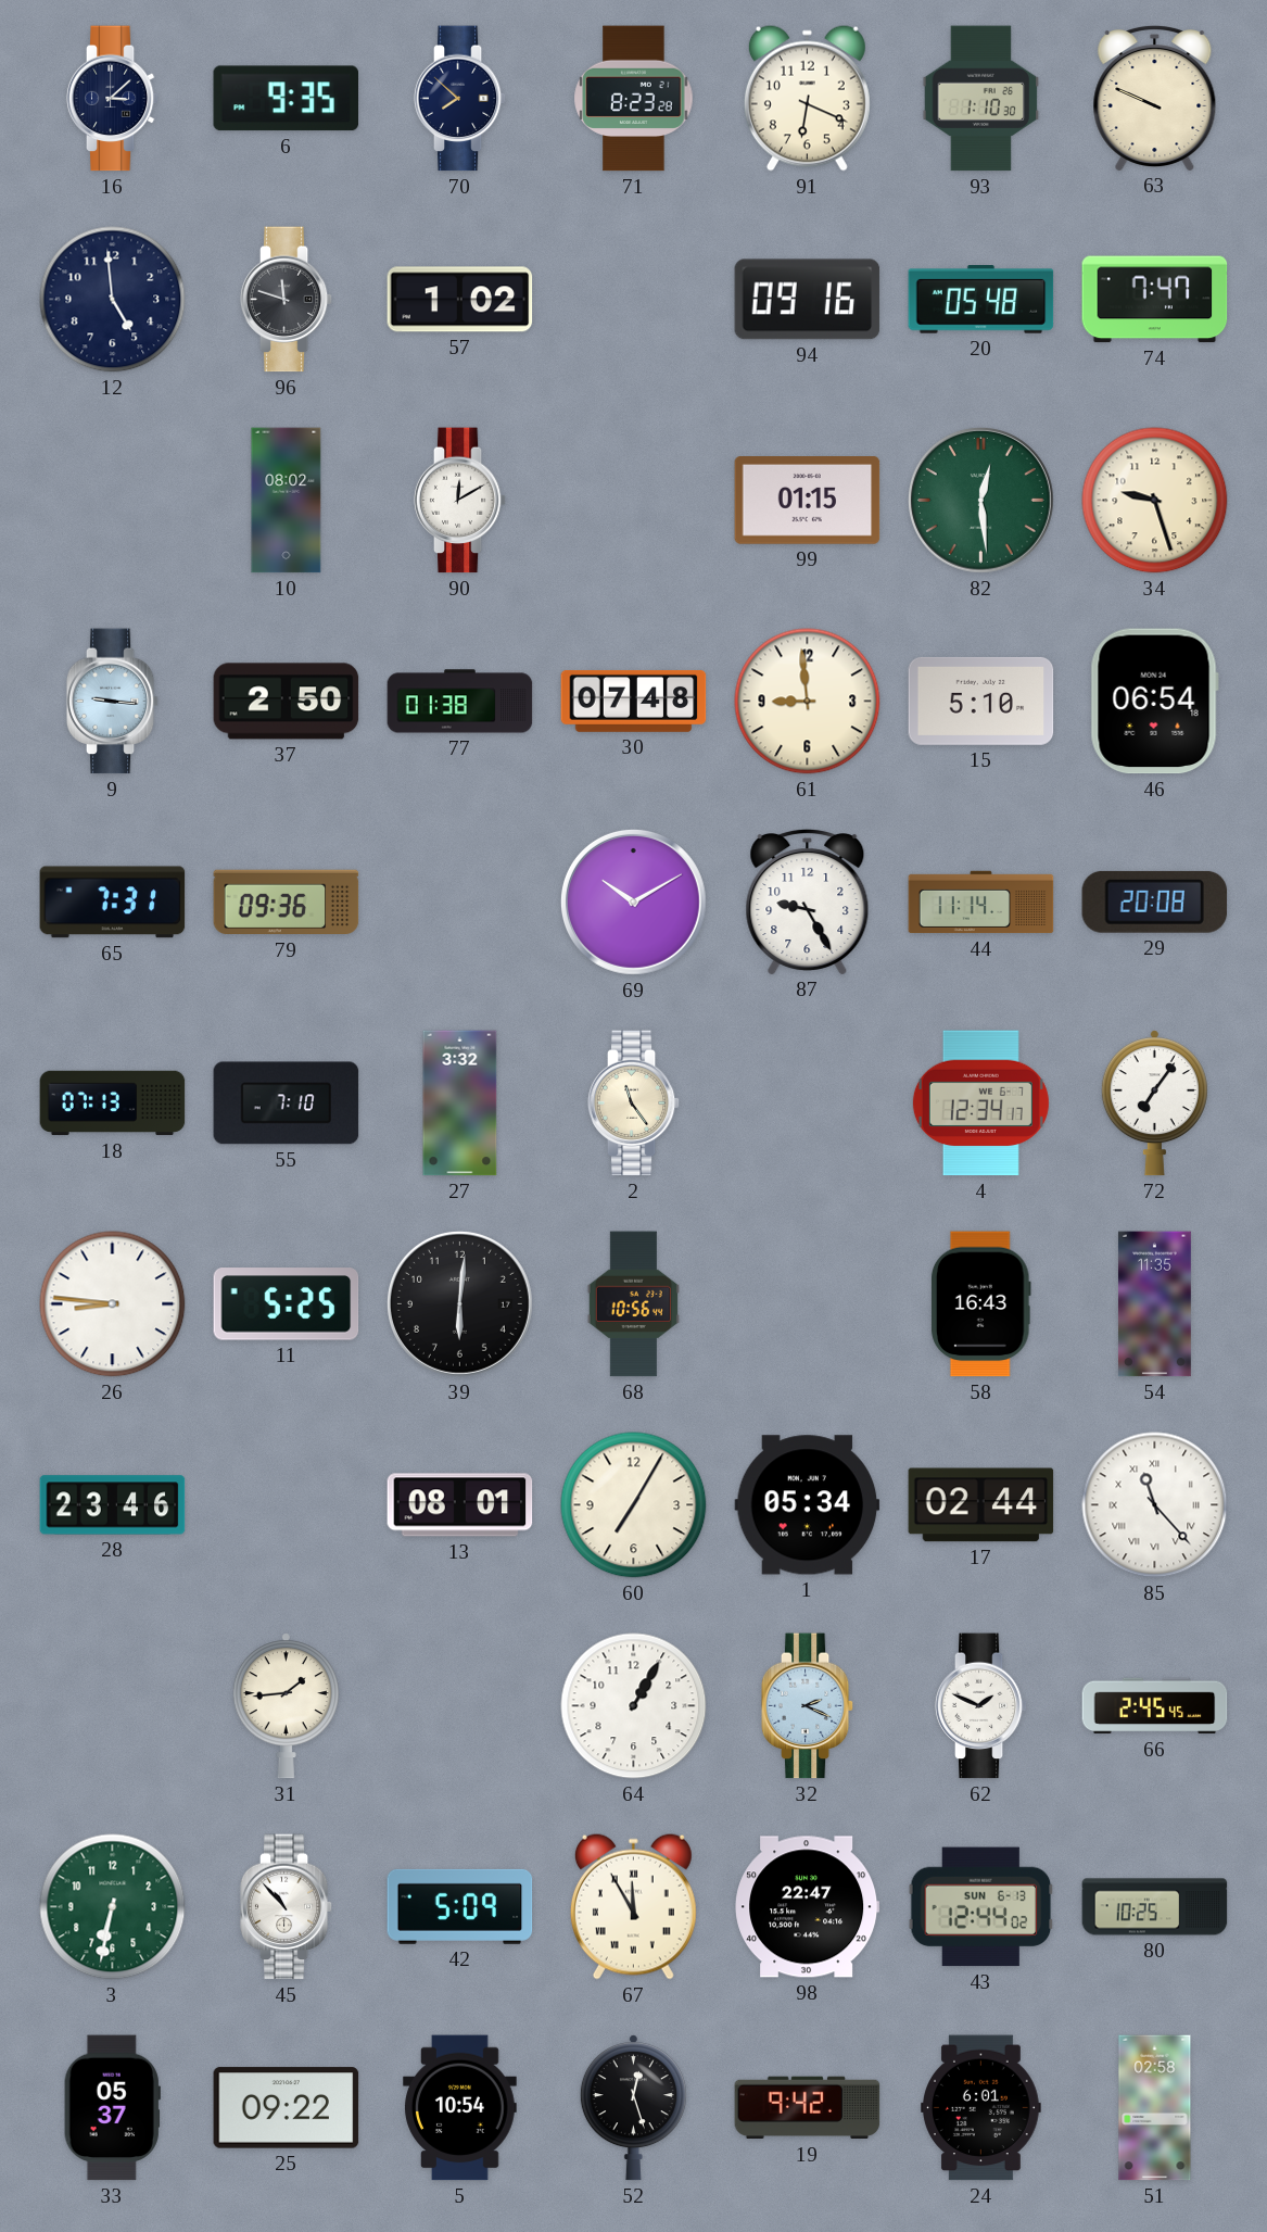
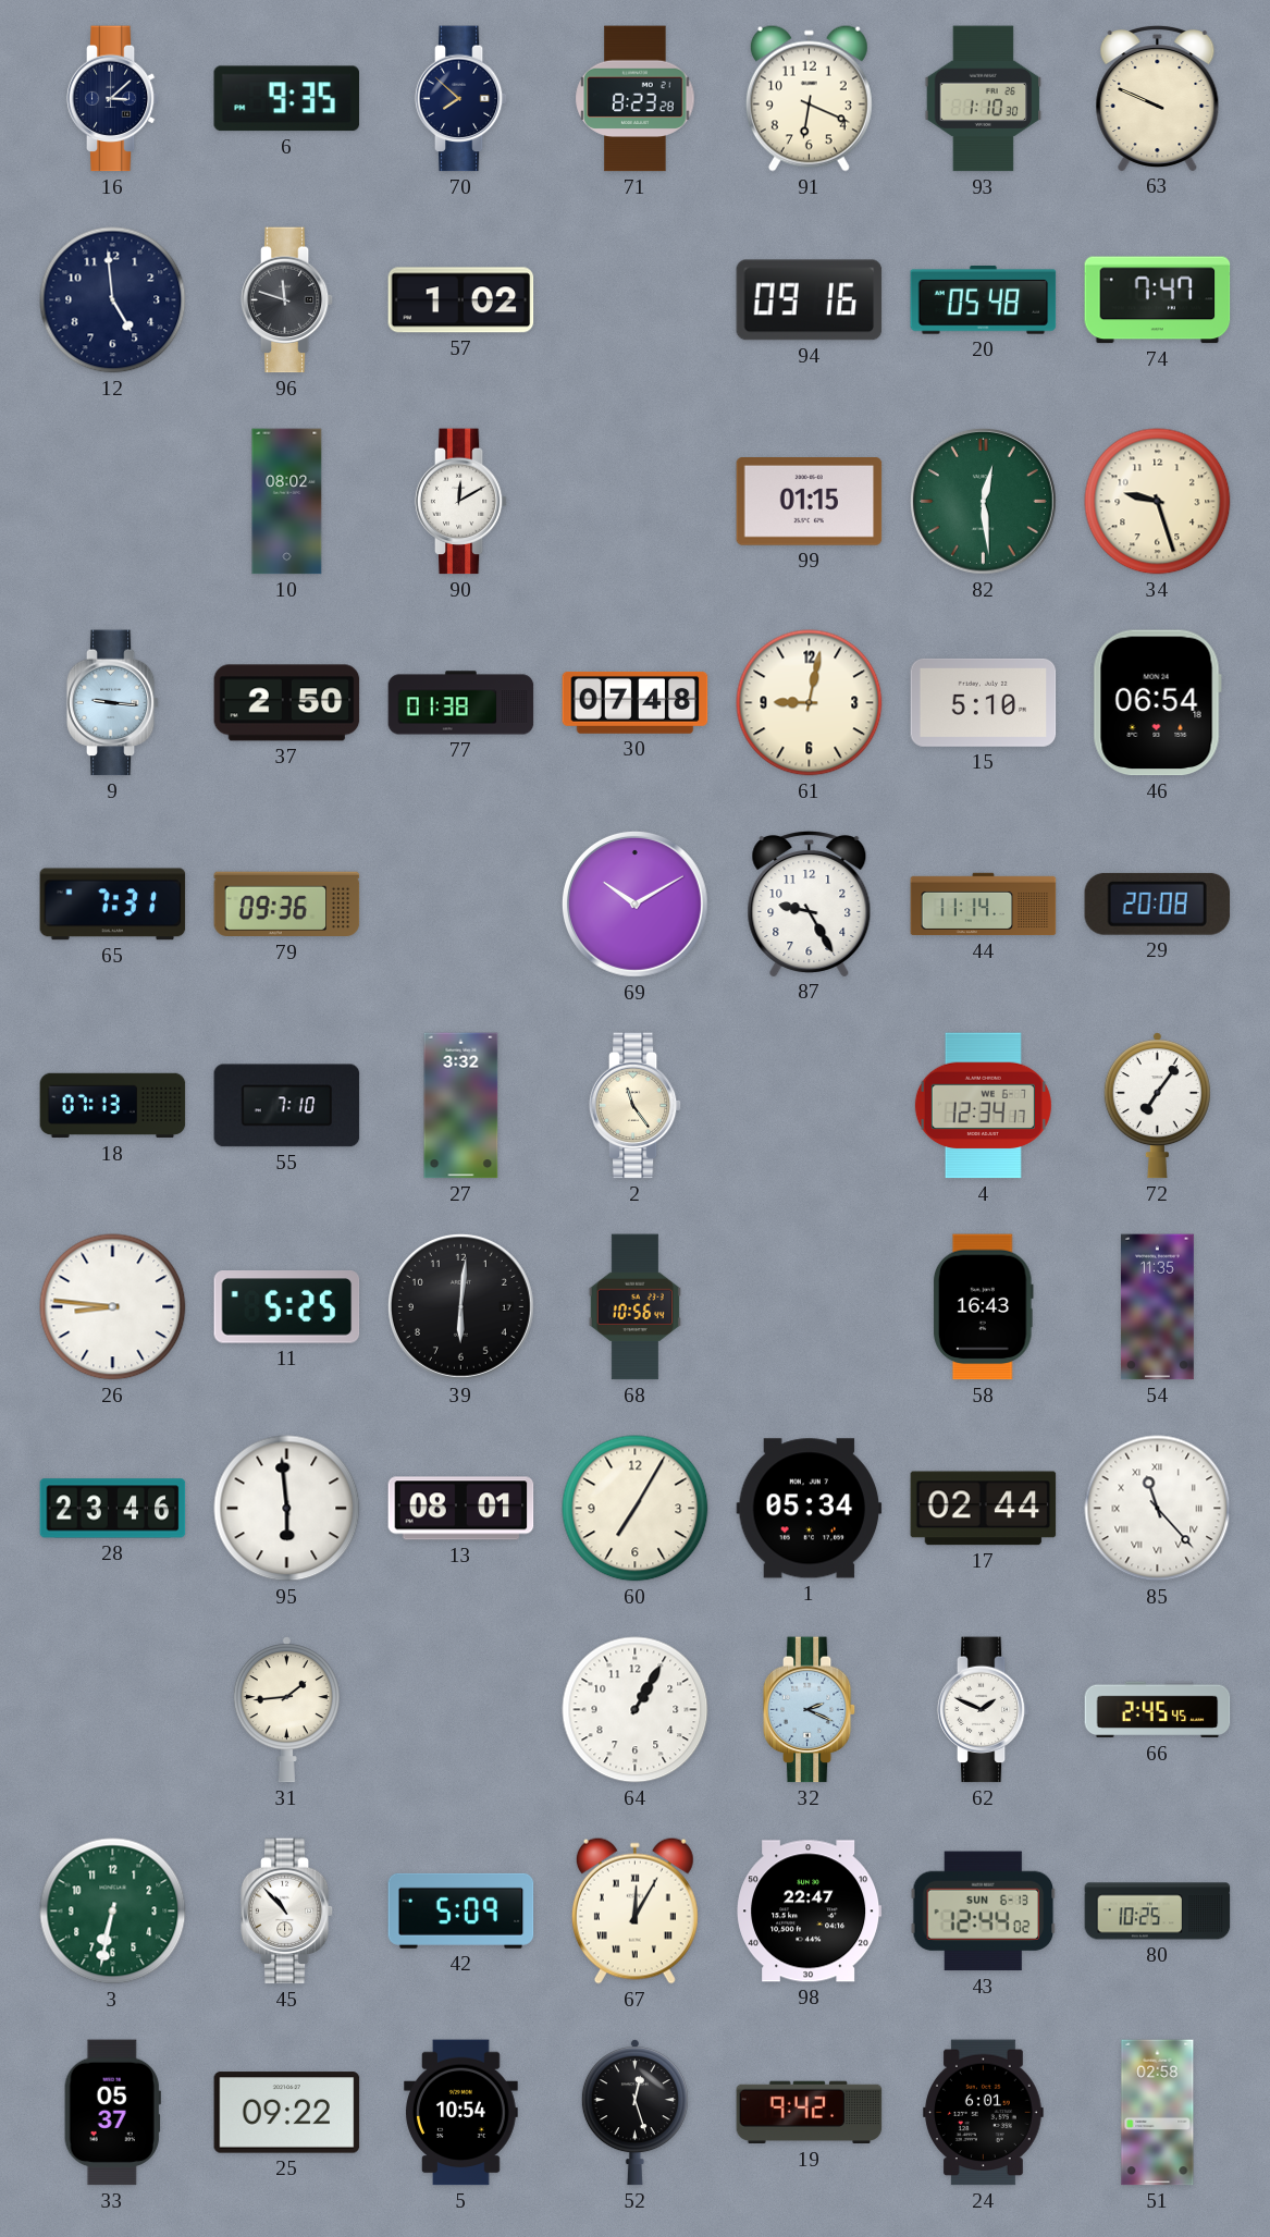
61: 8:59 -> 9:02
95: none -> 5:59
67: 11:55 -> 12:05
